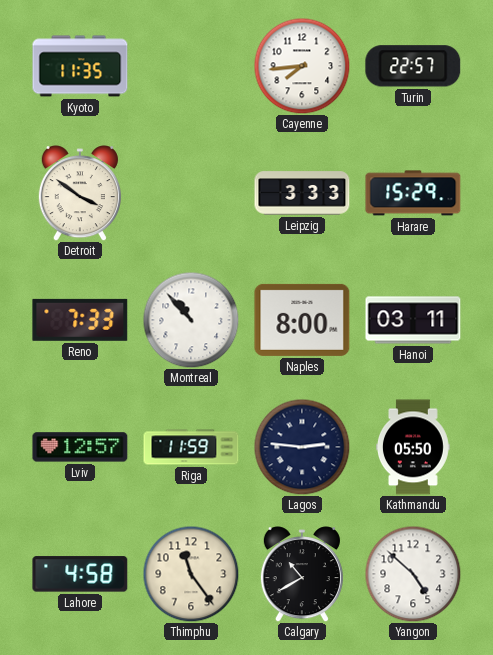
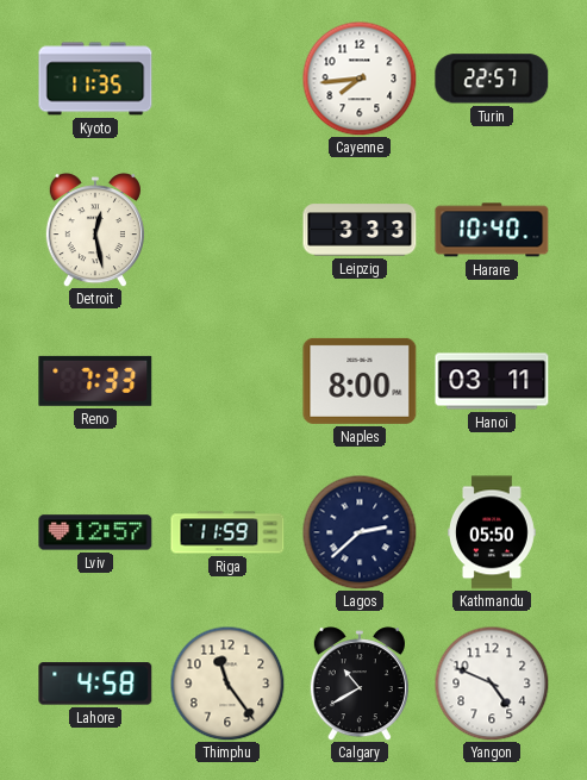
Detroit: 3:51 -> 12:28
Harare: 15:29 -> 10:40
Montreal: 10:53 -> none
Lagos: 2:46 -> 2:38
Yangon: 4:52 -> 4:49
